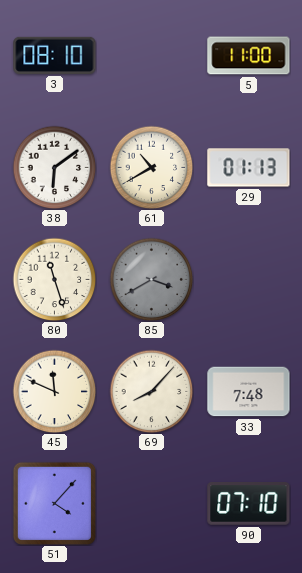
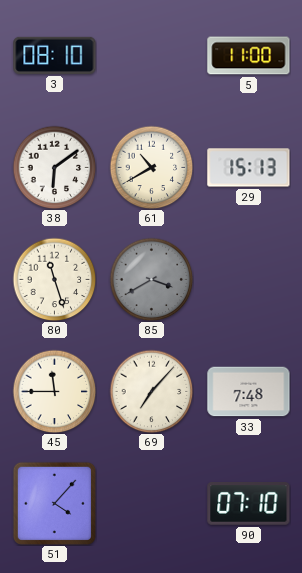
29: 01:13 -> 15:13
45: 11:49 -> 11:45
69: 8:07 -> 7:07
